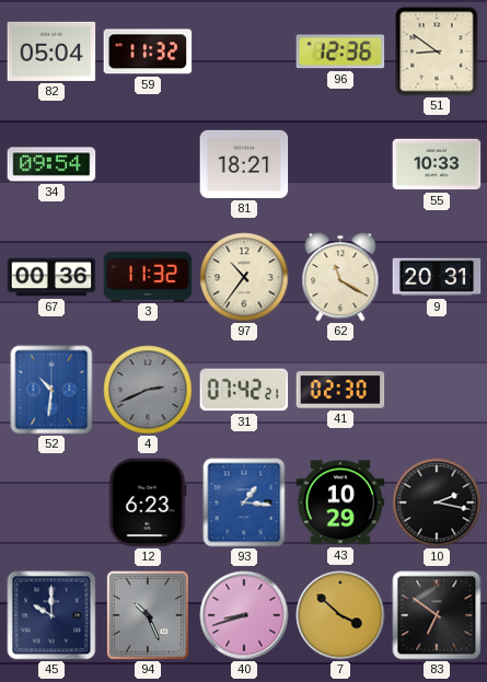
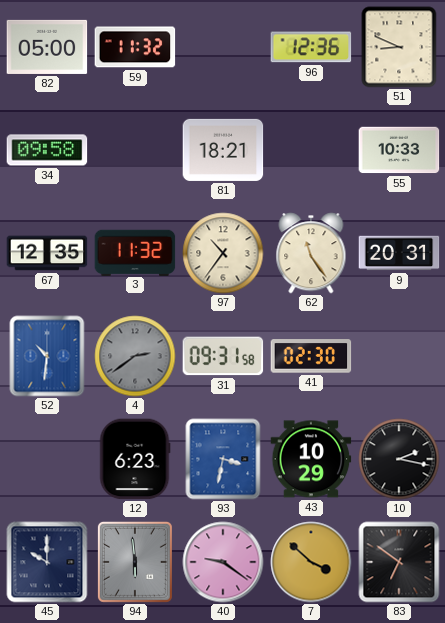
82: 05:04 -> 05:00
51: 8:51 -> 8:49
34: 09:54 -> 09:58
67: 00:36 -> 12:35
62: 11:20 -> 11:24
4: 2:41 -> 2:39
31: 07:42 -> 09:31
93: 1:16 -> 3:32
94: 10:26 -> 5:59
40: 8:42 -> 9:21
